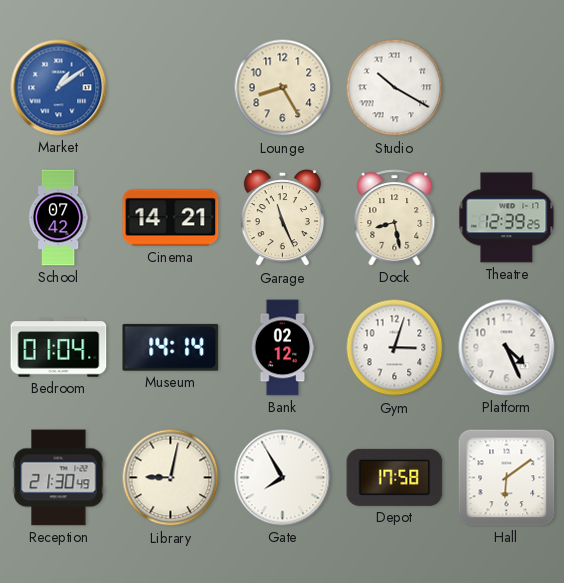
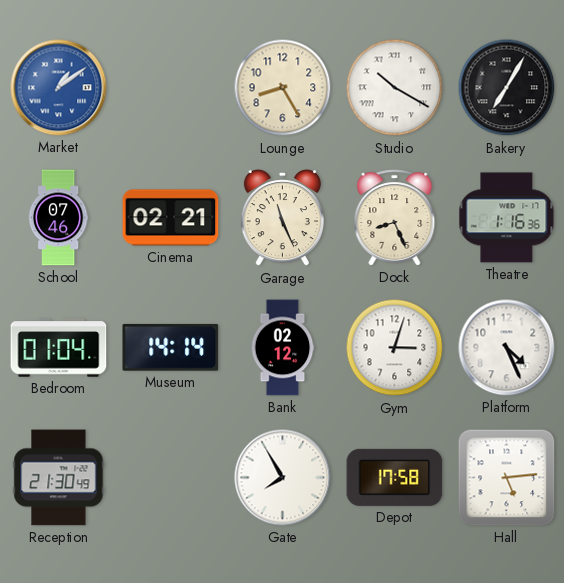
Bakery: none -> 7:05
School: 07:42 -> 07:46
Cinema: 14:21 -> 02:21
Dock: 8:28 -> 8:26
Theatre: 12:39 -> 1:16
Library: 9:02 -> none
Hall: 6:09 -> 5:14
